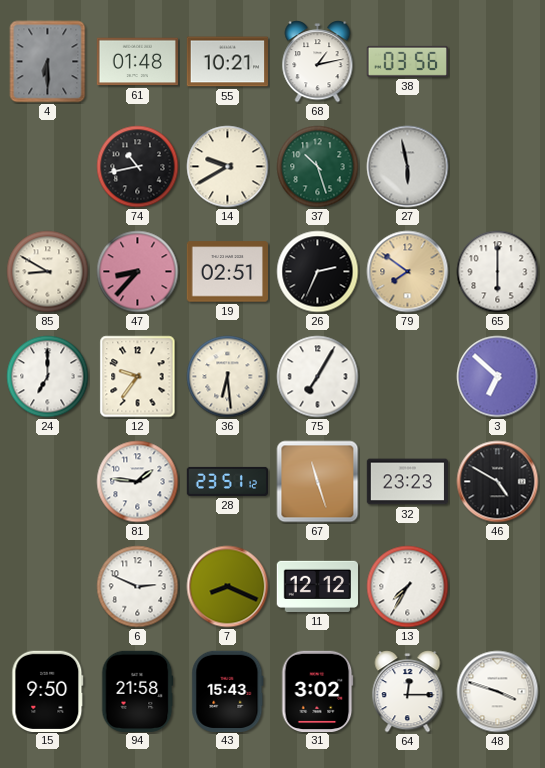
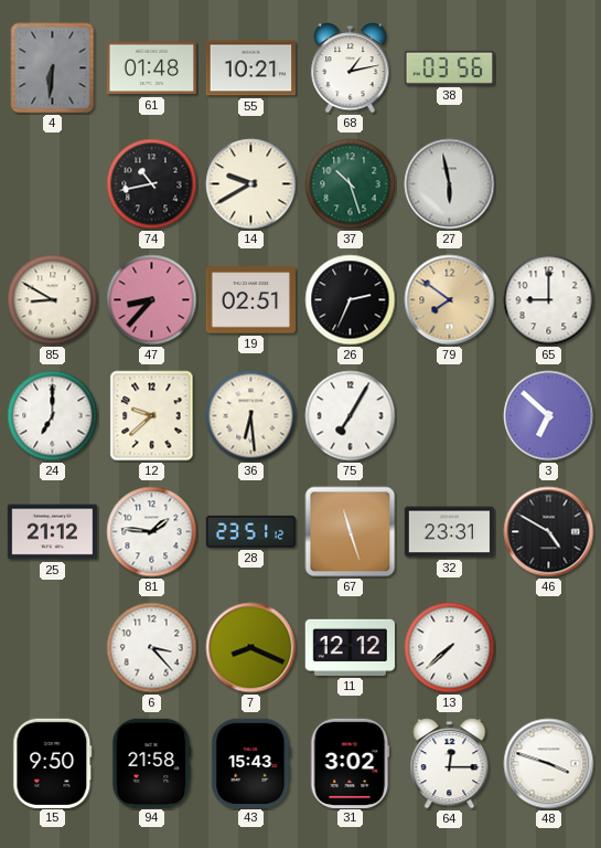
4: 6:30 -> 6:31
65: 6:00 -> 9:00
12: 9:36 -> 9:38
25: none -> 21:12
32: 23:23 -> 23:31
6: 2:49 -> 3:23
13: 7:35 -> 7:38
